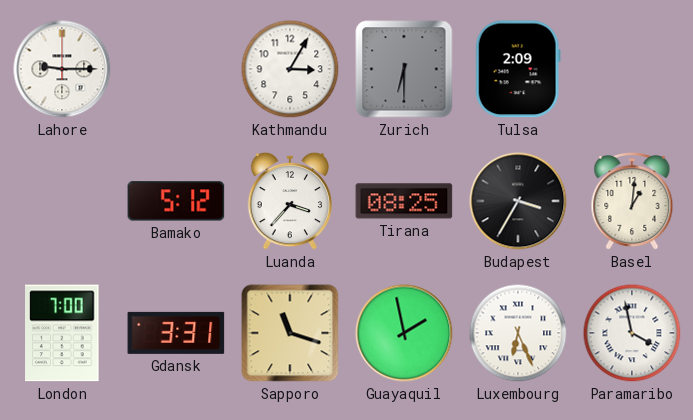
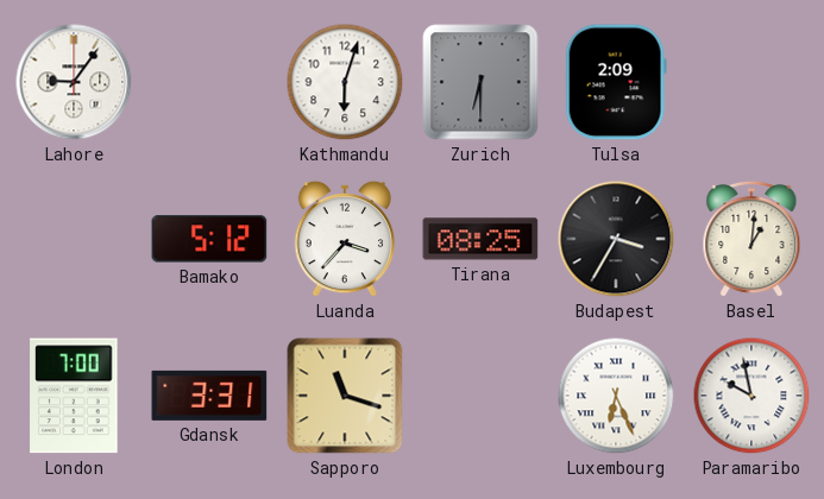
Lahore: 9:15 -> 9:06
Kathmandu: 3:05 -> 6:03
Guayaquil: 1:58 -> none
Paramaribo: 3:58 -> 9:58
